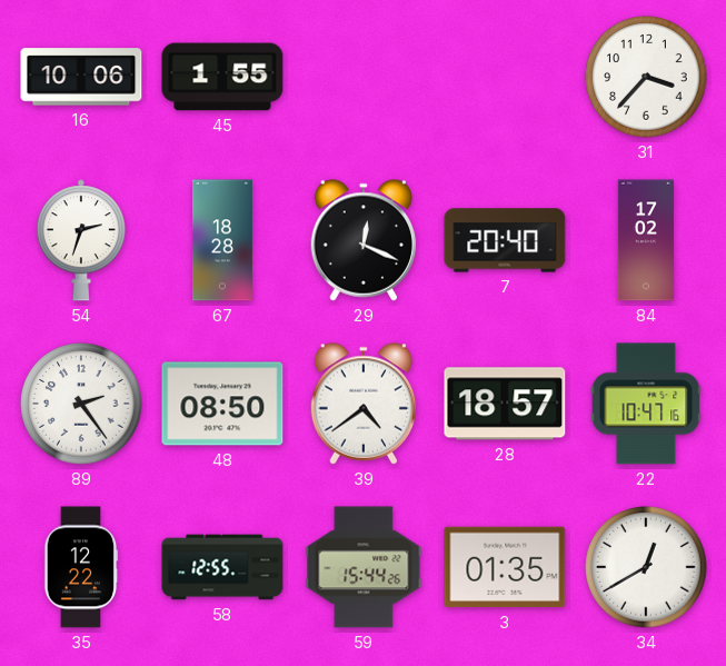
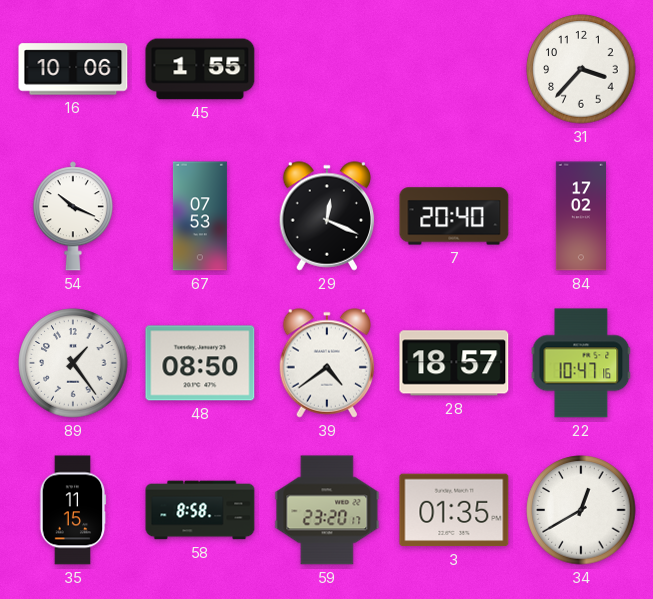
54: 2:33 -> 10:19
67: 18:28 -> 07:53
89: 2:24 -> 1:24
35: 12:22 -> 11:15
58: 12:55 -> 8:58
59: 15:44 -> 23:20
